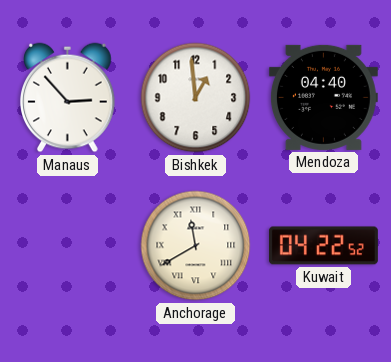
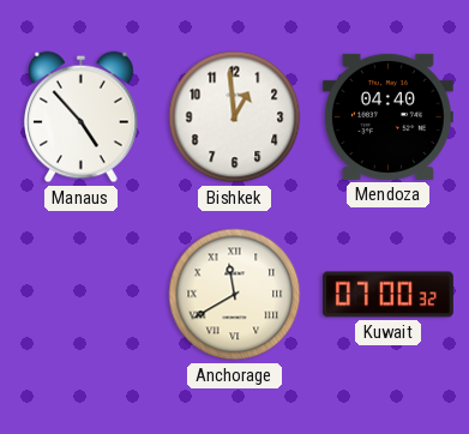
Manaus: 2:53 -> 4:53
Kuwait: 04:22 -> 07:00
